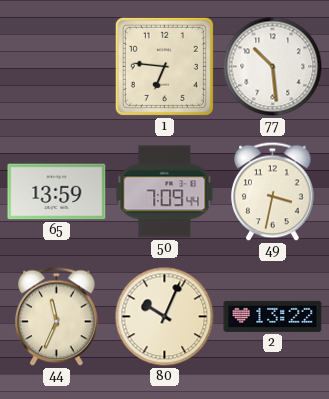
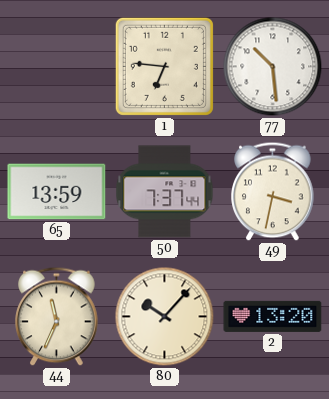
50: 7:09 -> 7:37
80: 10:04 -> 10:07
2: 13:22 -> 13:20
